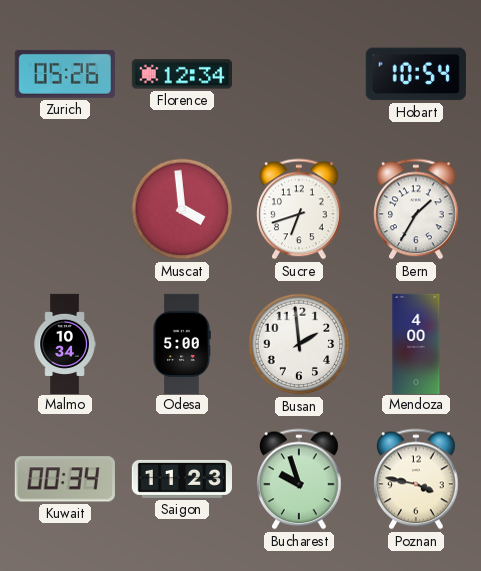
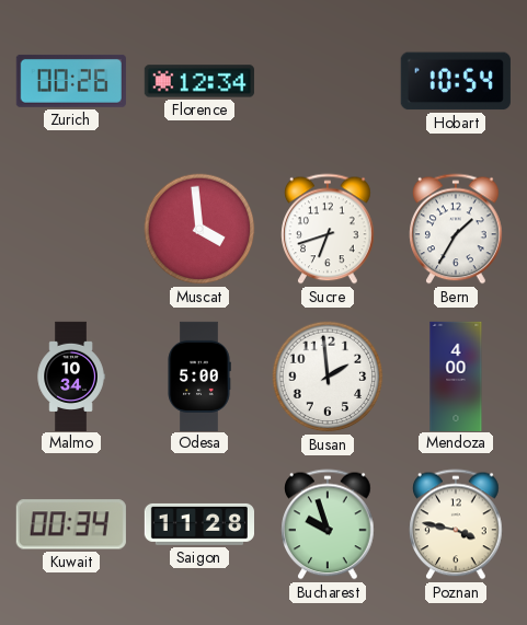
Zurich: 05:26 -> 00:26
Saigon: 11:23 -> 11:28
